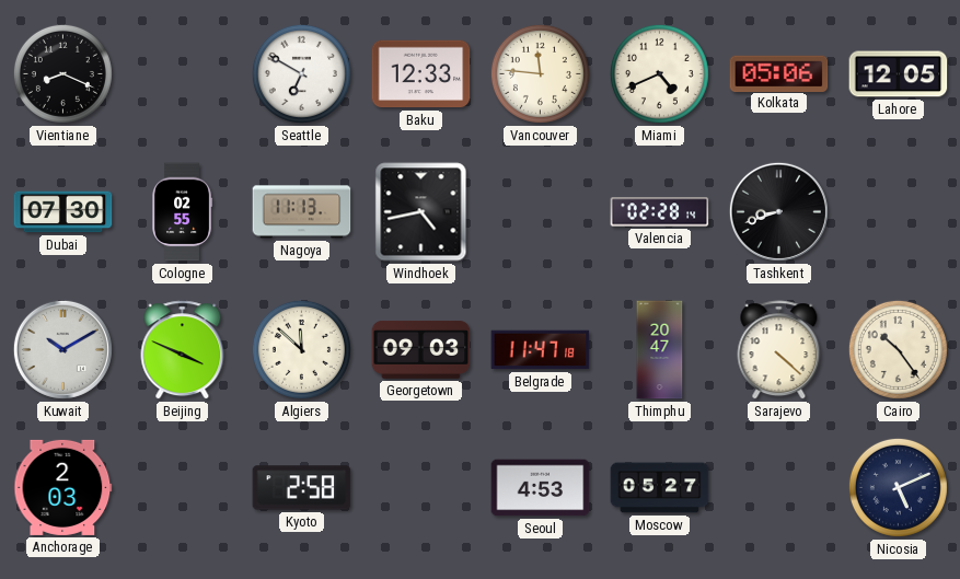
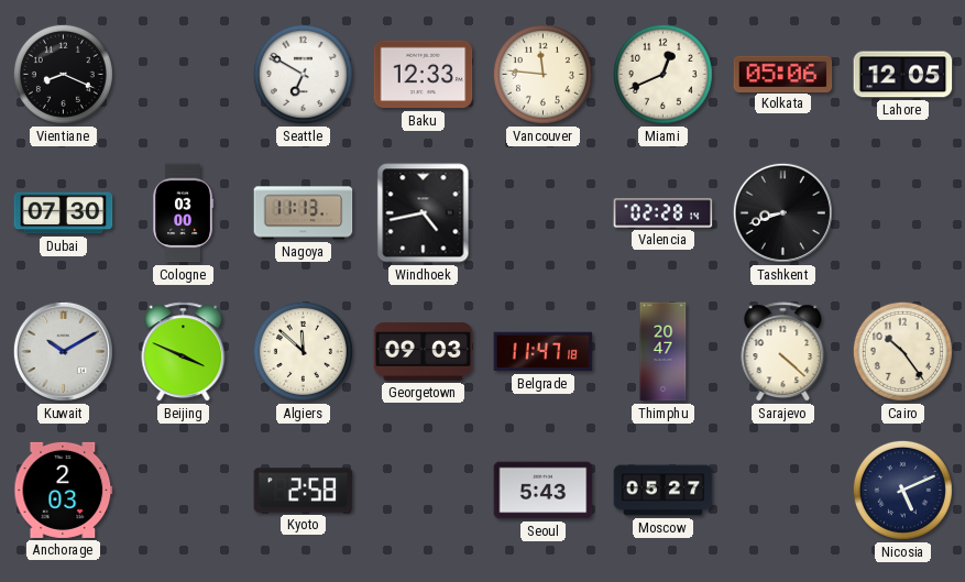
Miami: 4:41 -> 12:41
Cologne: 02:55 -> 03:00
Seoul: 4:53 -> 5:43
